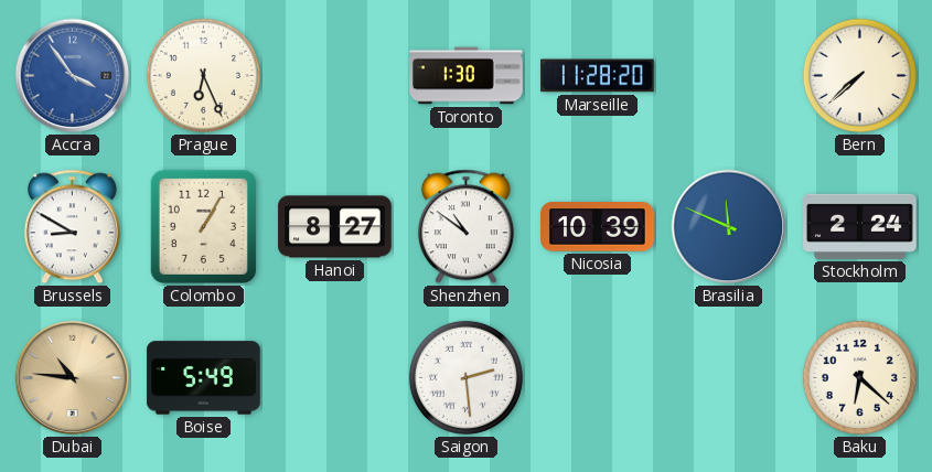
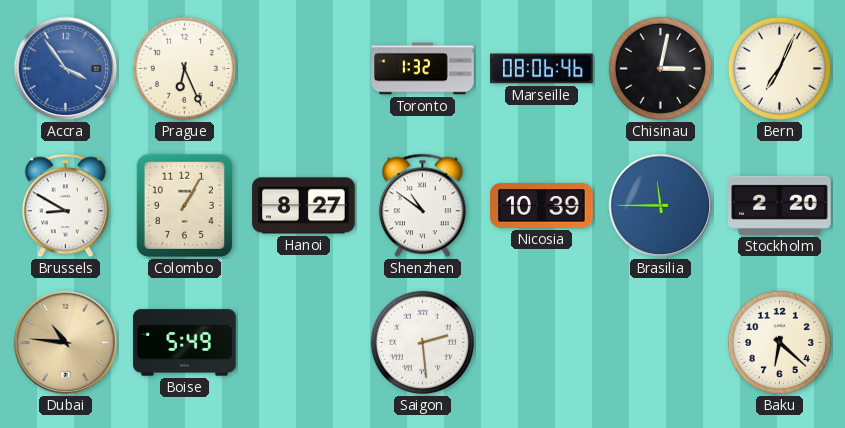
Toronto: 1:30 -> 1:32
Marseille: 11:28 -> 08:06
Chisinau: none -> 3:02
Bern: 7:38 -> 7:04
Brasilia: 11:49 -> 11:45
Stockholm: 2:24 -> 2:20
